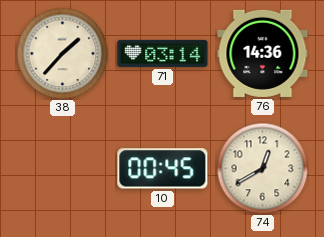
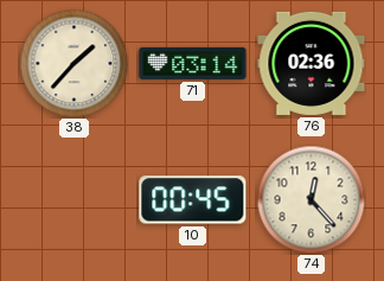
76: 14:36 -> 02:36
74: 12:40 -> 12:23
